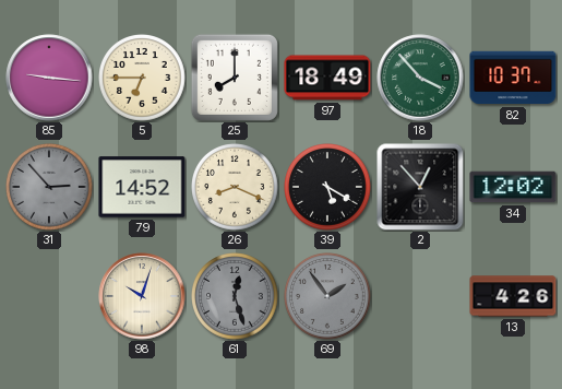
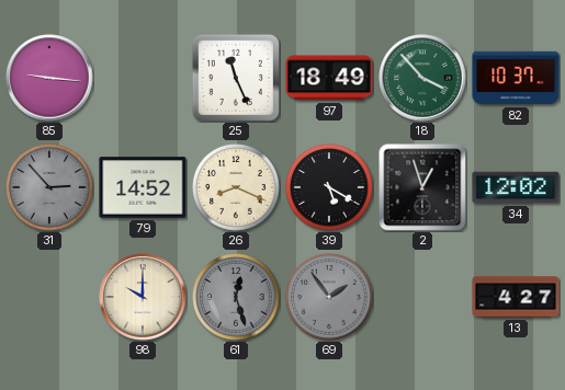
5: 6:45 -> none
25: 8:00 -> 11:26
2: 12:53 -> 12:57
98: 10:03 -> 10:00
13: 4:26 -> 4:27
